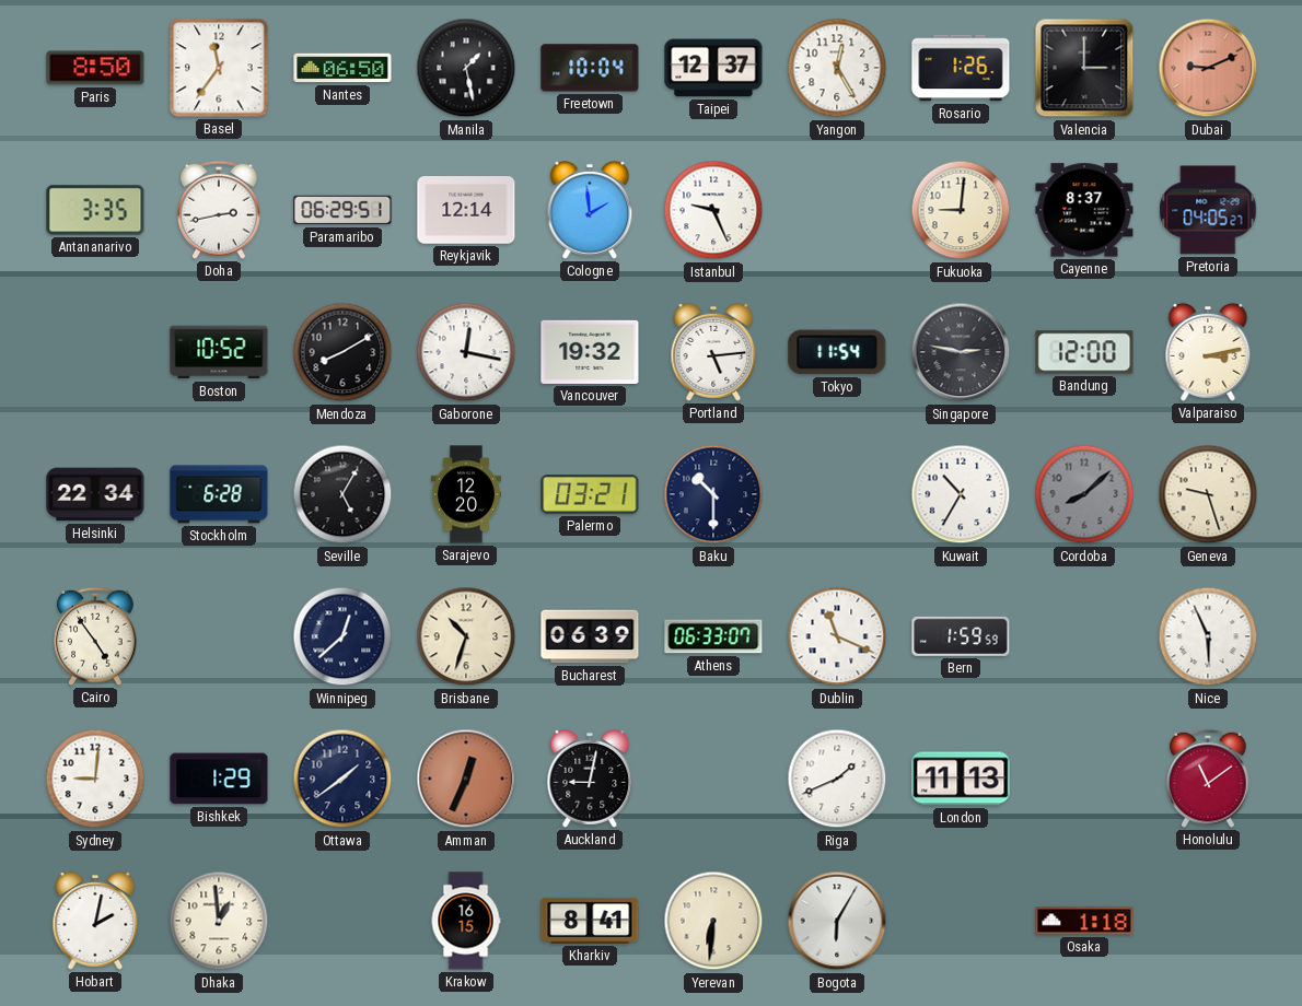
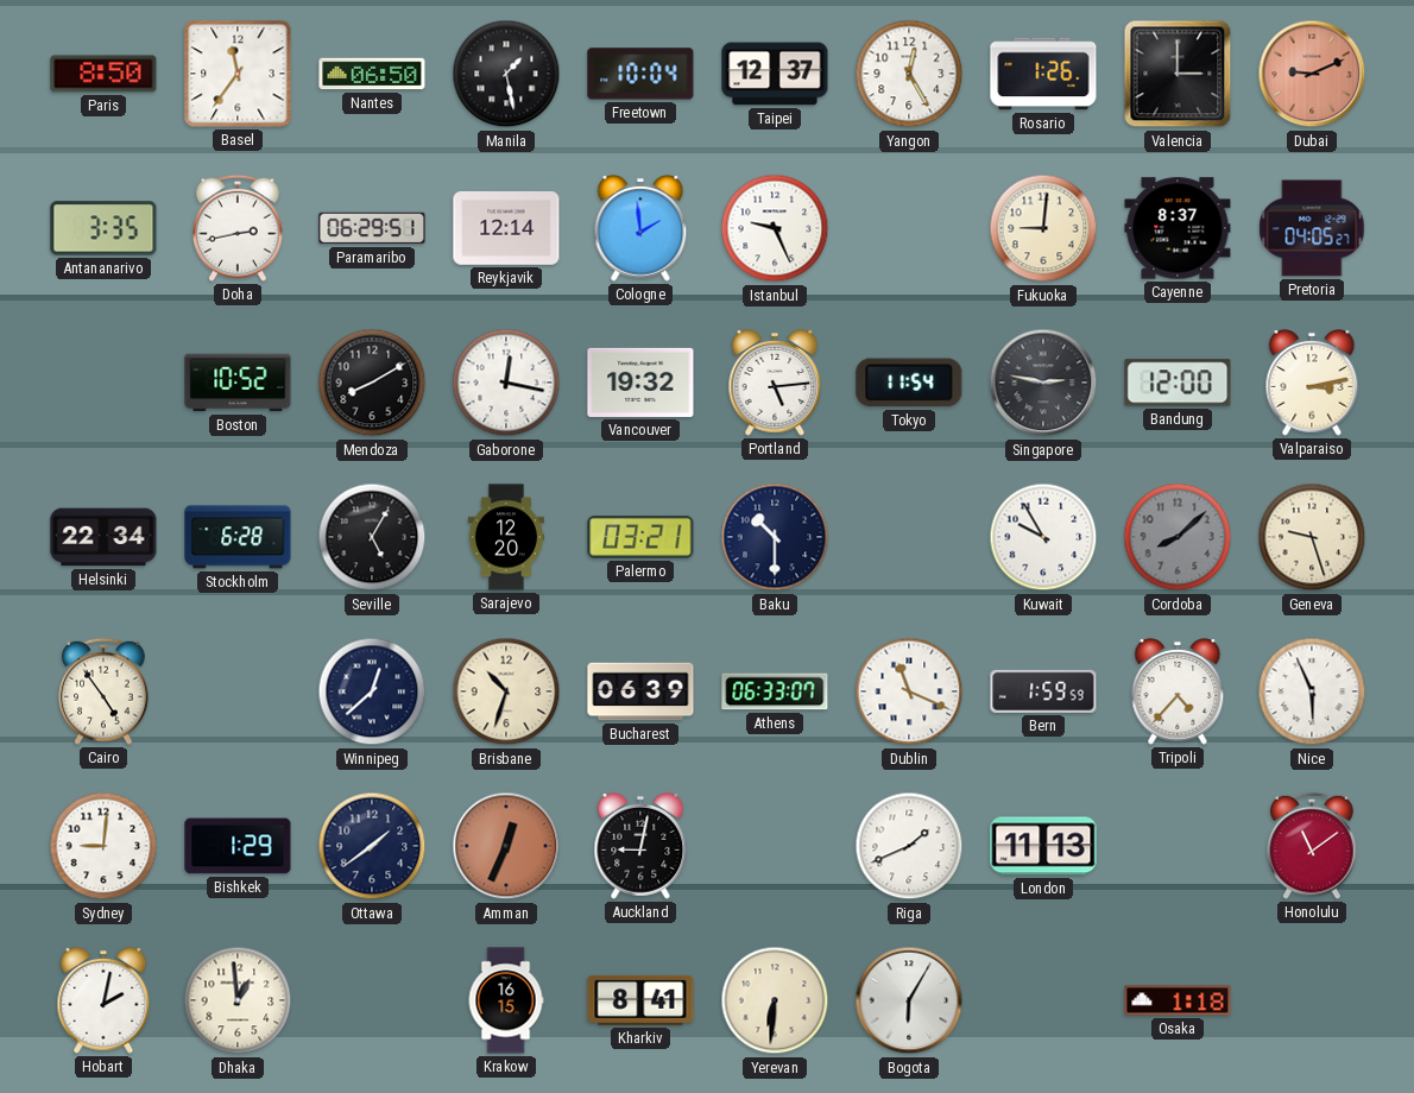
Kuwait: 10:35 -> 9:55
Tripoli: none -> 4:37
